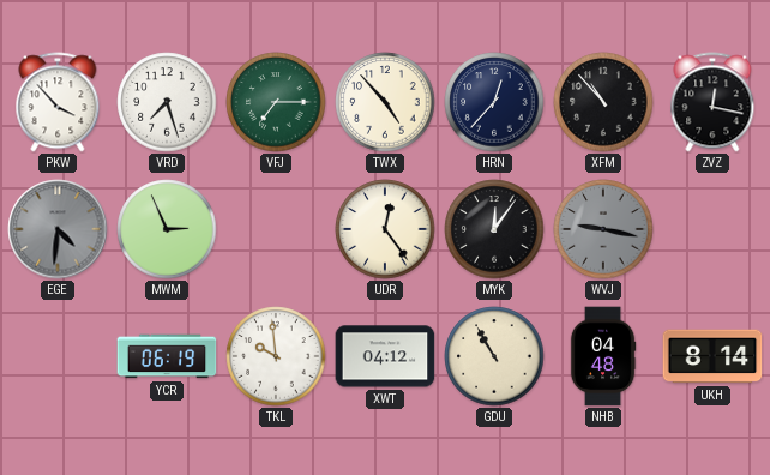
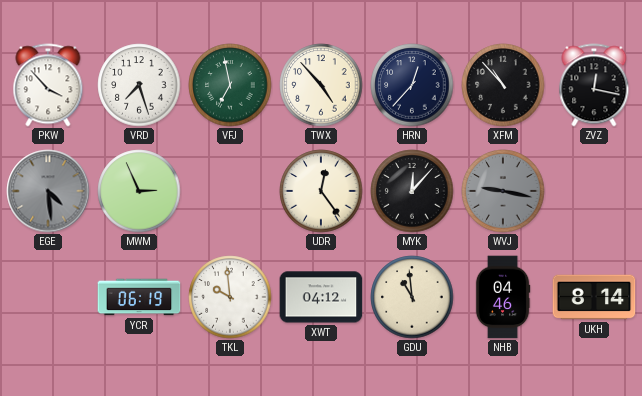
VFJ: 7:15 -> 6:58
EGE: 4:31 -> 4:29
MYK: 12:06 -> 12:07
GDU: 10:55 -> 10:59
NHB: 04:48 -> 04:46
